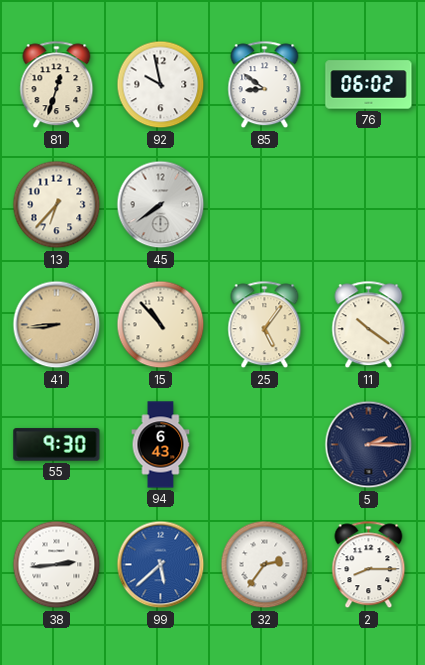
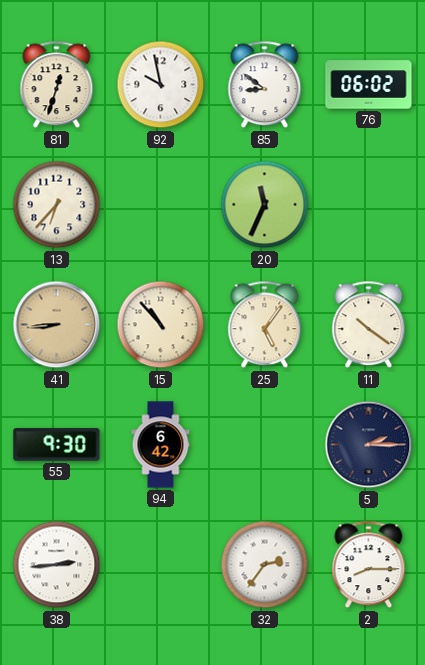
45: 7:39 -> none
20: none -> 11:34
94: 6:43 -> 6:42
99: 5:38 -> none
